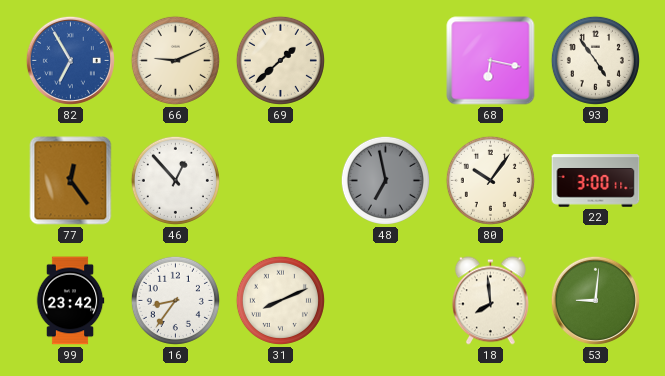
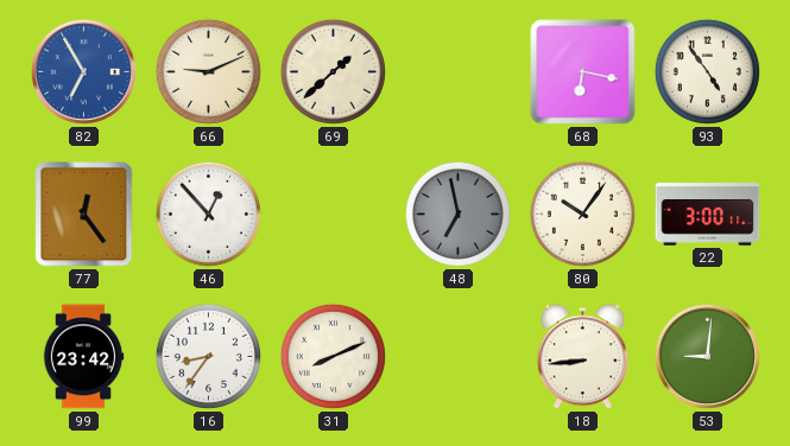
18: 7:59 -> 8:44
